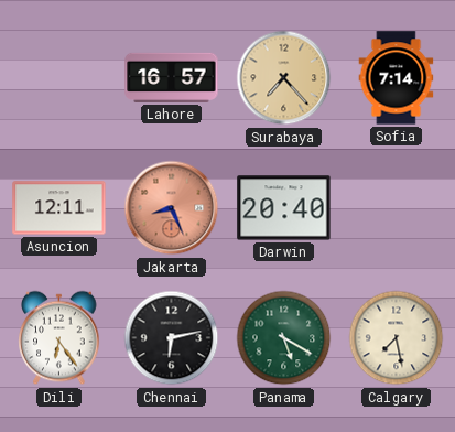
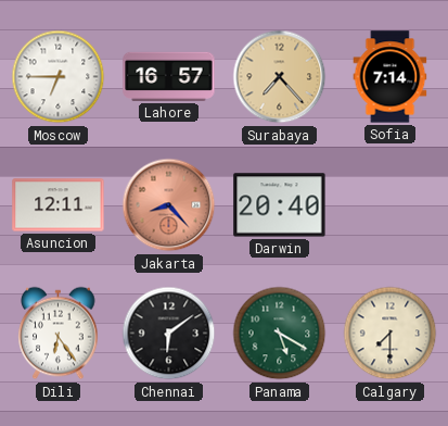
Moscow: none -> 6:45
Jakarta: 8:26 -> 8:23
Chennai: 6:13 -> 6:09
Calgary: 7:28 -> 7:30
